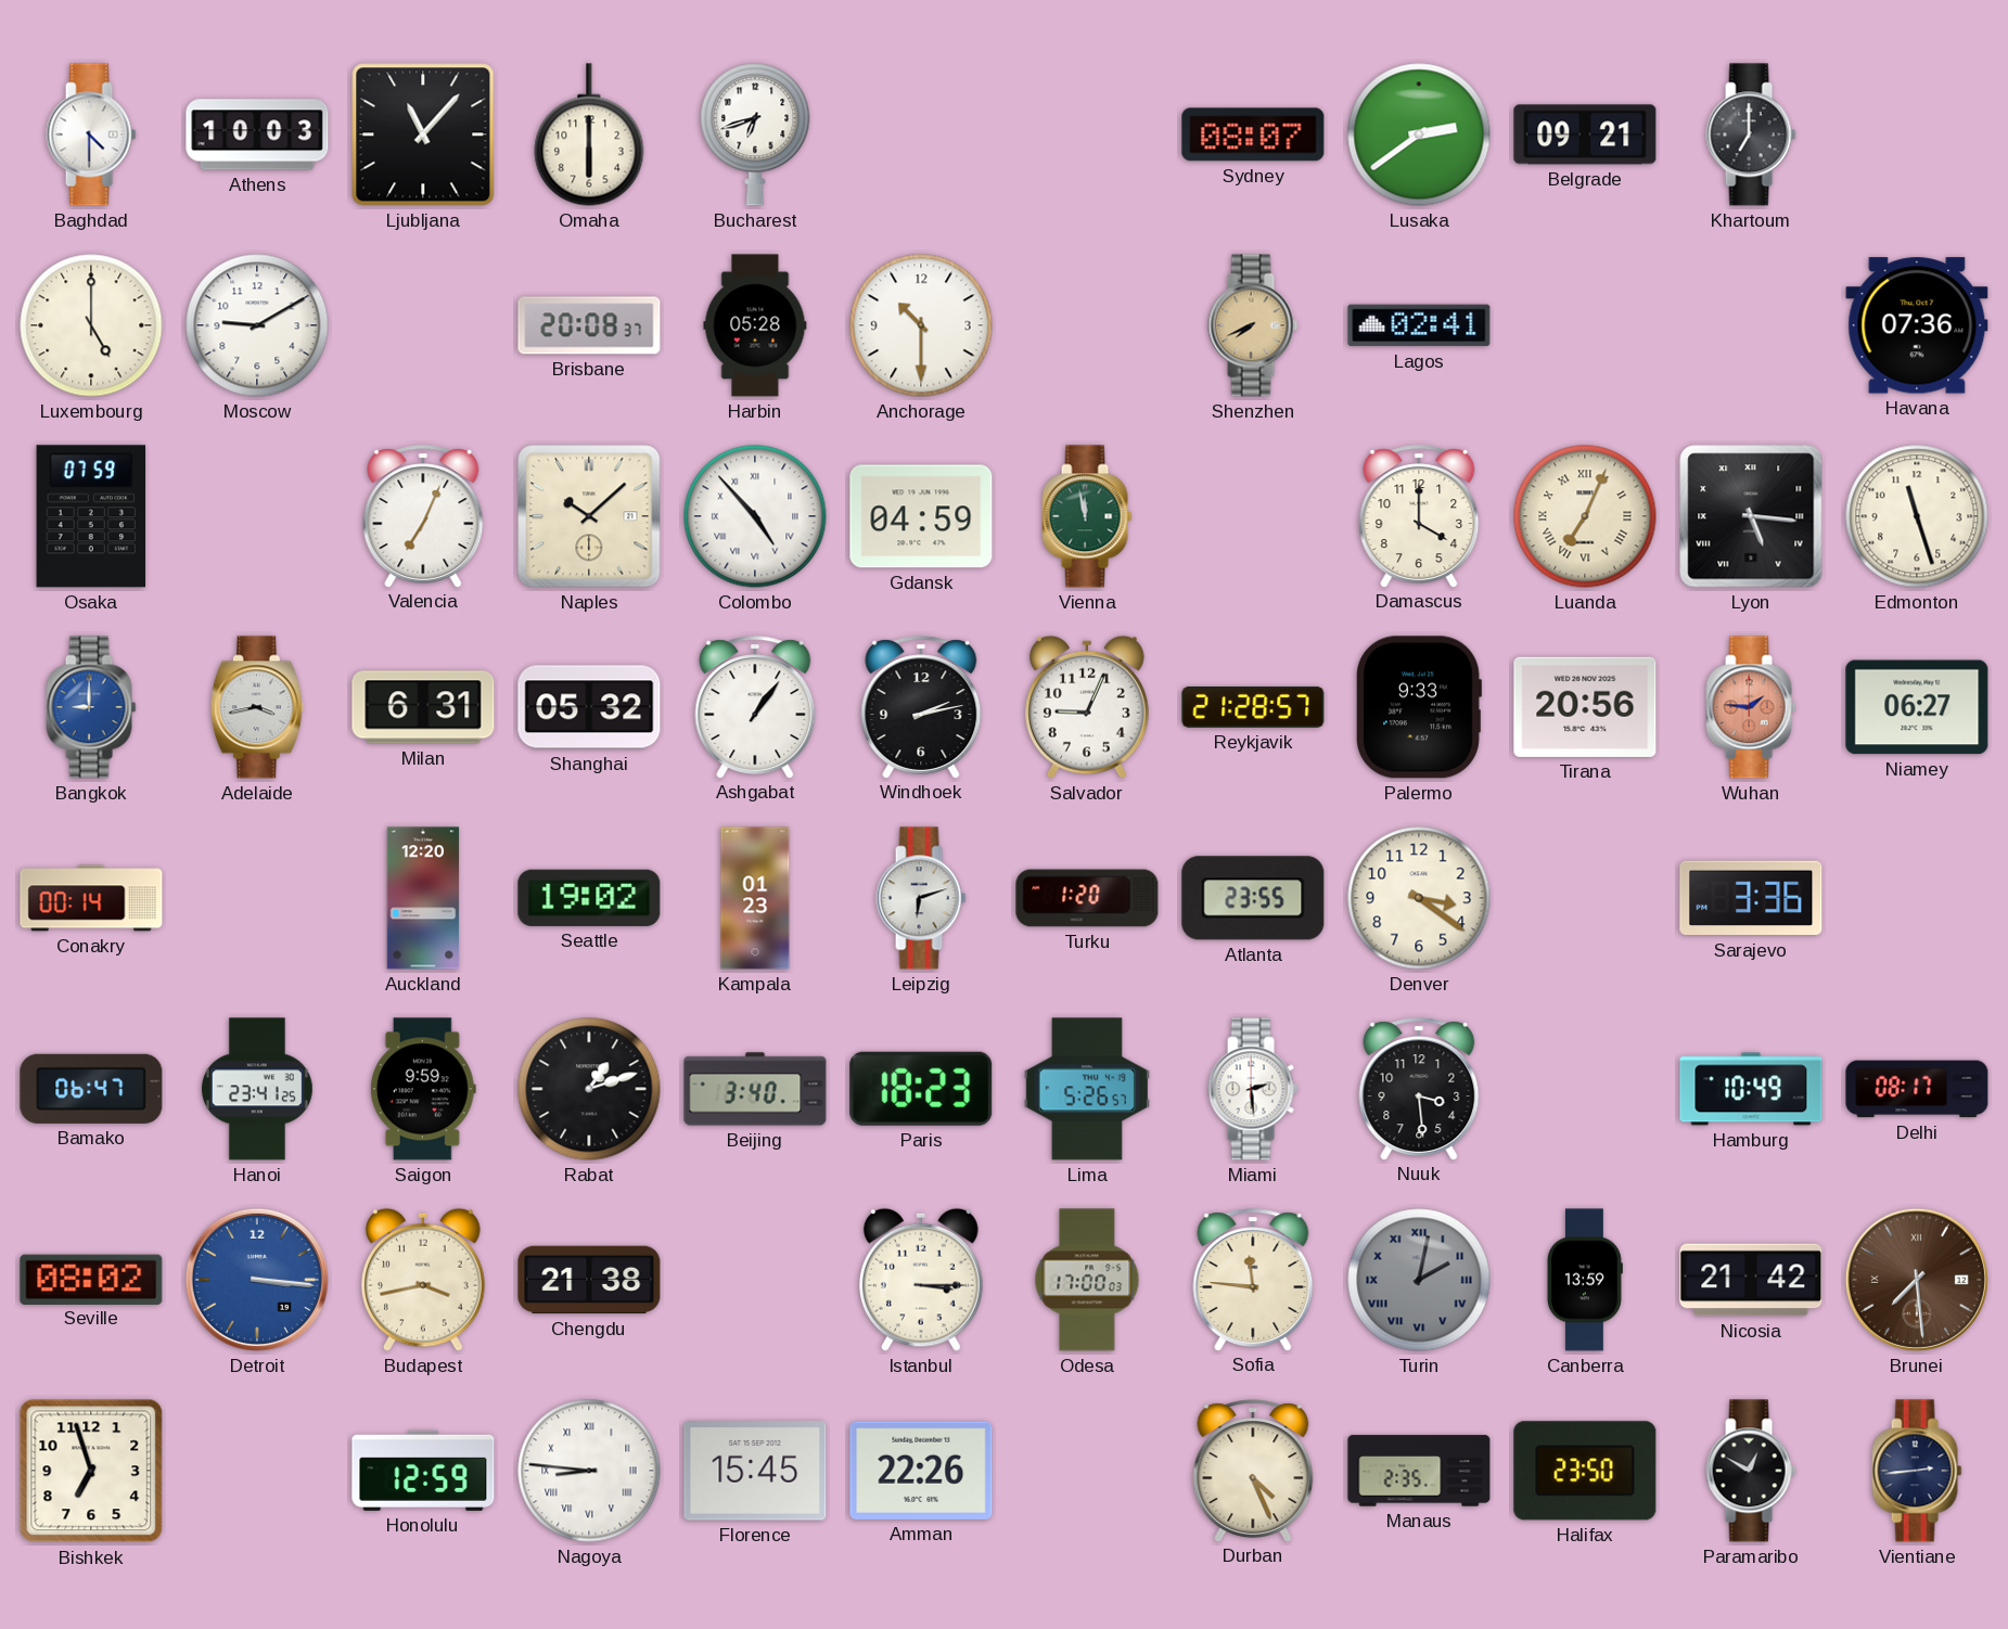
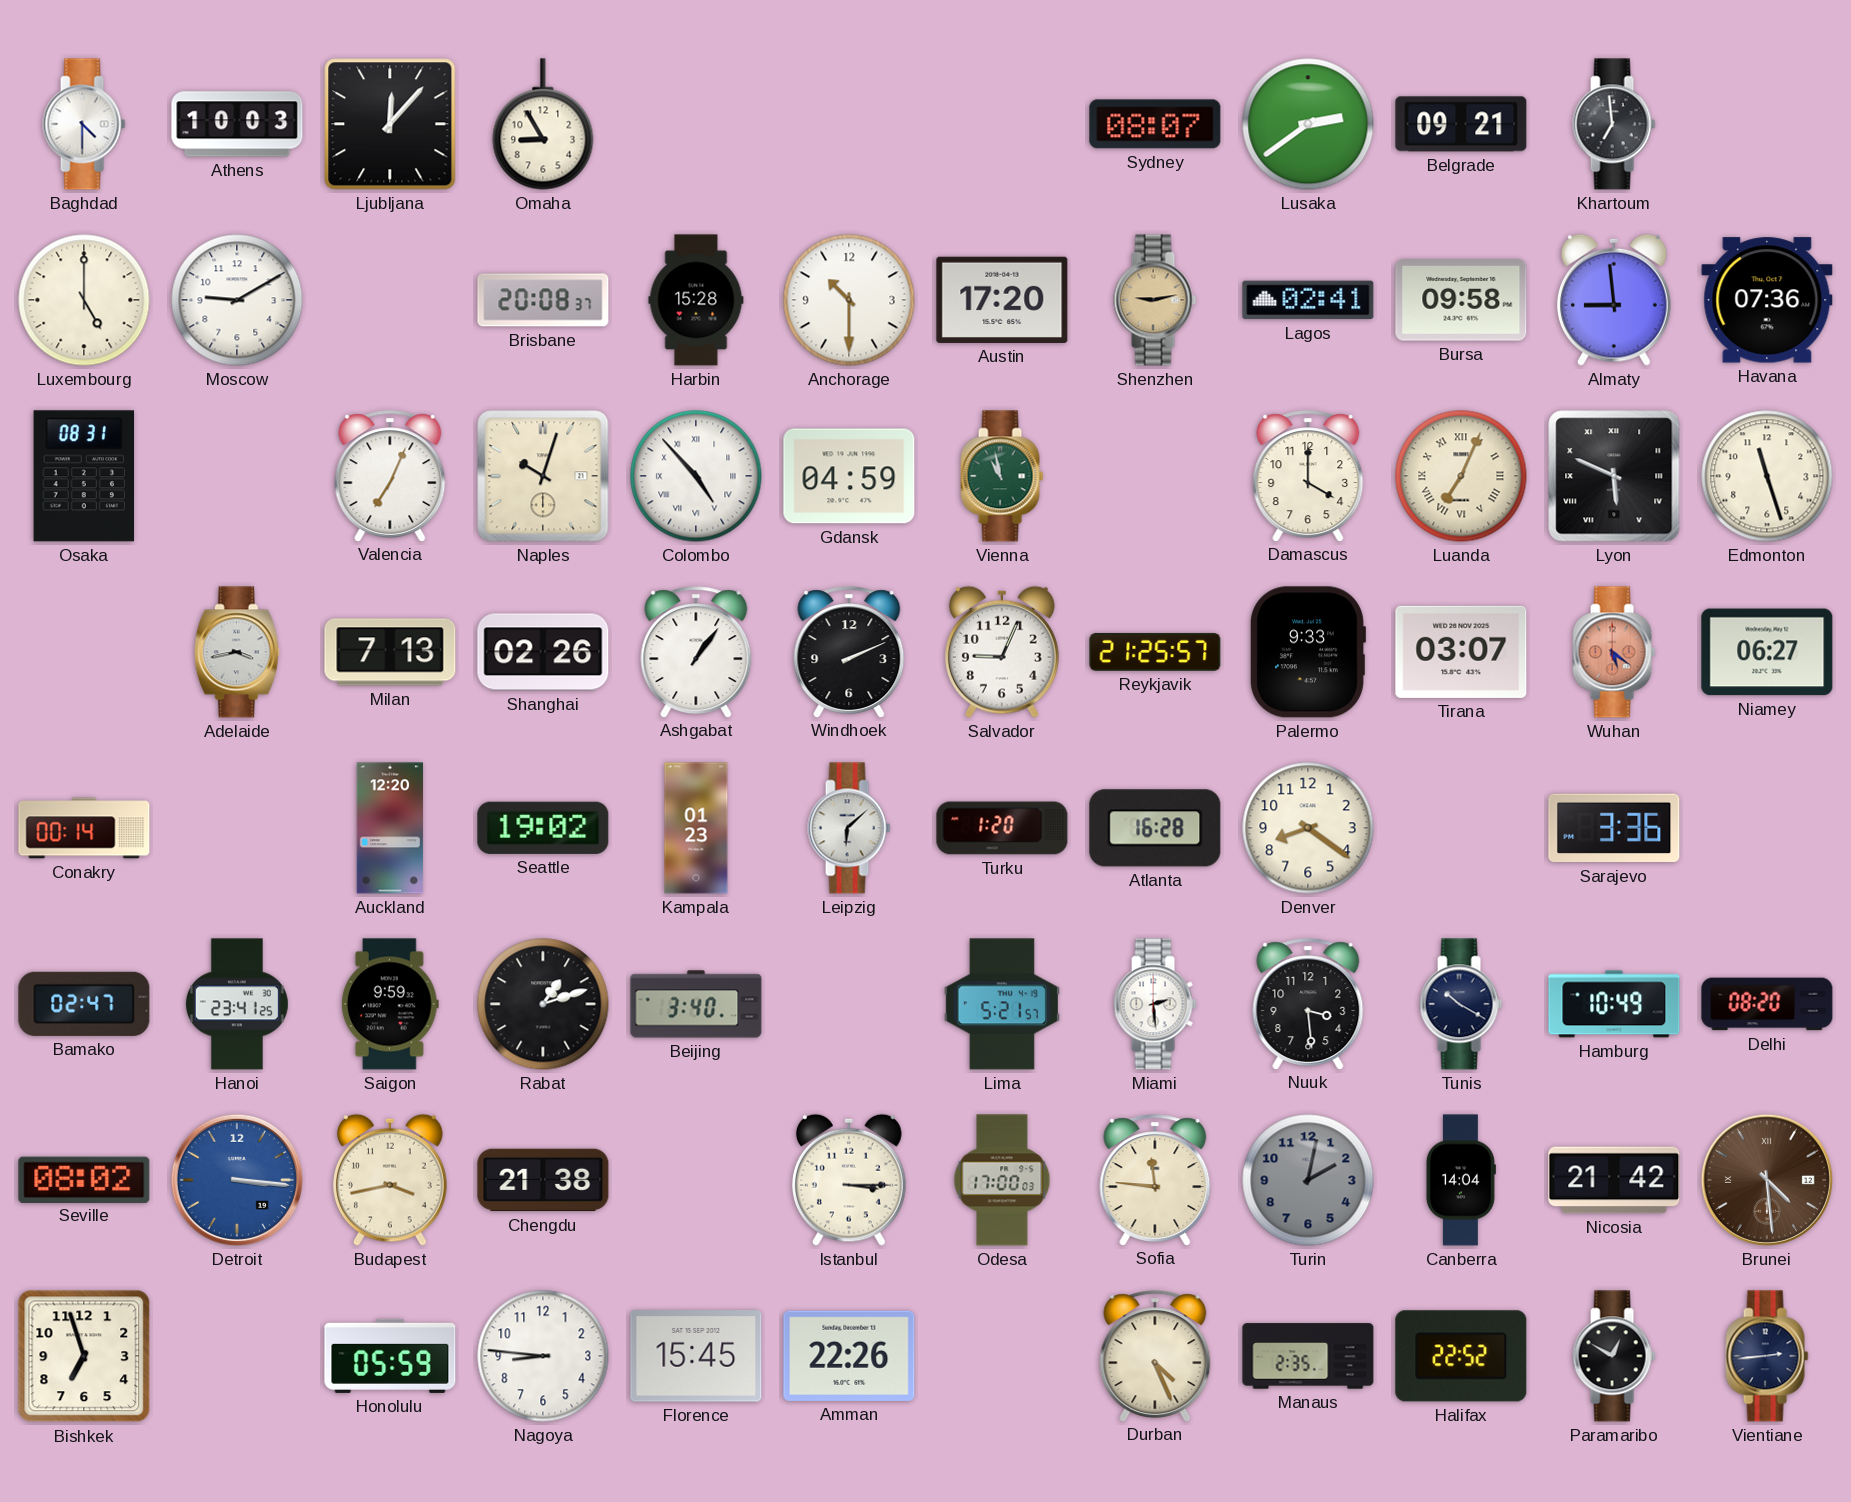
Ljubljana: 11:07 -> 12:07
Omaha: 6:00 -> 8:55
Bucharest: 6:42 -> none
Khartoum: 7:00 -> 6:59
Harbin: 05:28 -> 15:28
Austin: none -> 17:20
Shenzhen: 7:41 -> 9:13
Bursa: none -> 09:58
Almaty: none -> 8:59
Osaka: 07:59 -> 08:31
Naples: 10:08 -> 10:03
Vienna: 11:58 -> 10:58
Lyon: 5:16 -> 5:49
Bangkok: 9:00 -> none
Milan: 6:31 -> 7:13
Shanghai: 05:32 -> 02:26
Windhoek: 2:13 -> 2:11
Reykjavik: 21:28 -> 21:25
Tirana: 20:56 -> 03:07
Wuhan: 1:46 -> 5:21
Leipzig: 6:12 -> 6:08
Atlanta: 23:55 -> 16:28
Denver: 3:21 -> 8:21
Bamako: 06:47 -> 02:47
Paris: 18:23 -> none
Lima: 5:26 -> 5:21
Tunis: none -> 10:20
Delhi: 08:17 -> 08:20
Turin numerals: Roman -> Arabic
Canberra: 13:59 -> 14:04
Brunei: 7:29 -> 4:29
Honolulu: 12:59 -> 05:59
Nagoya numerals: Roman -> Arabic
Halifax: 23:50 -> 22:52
